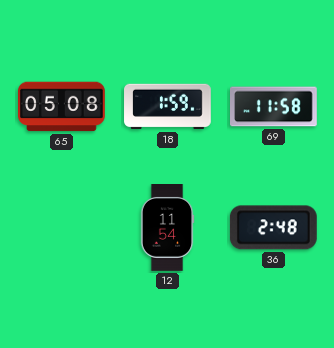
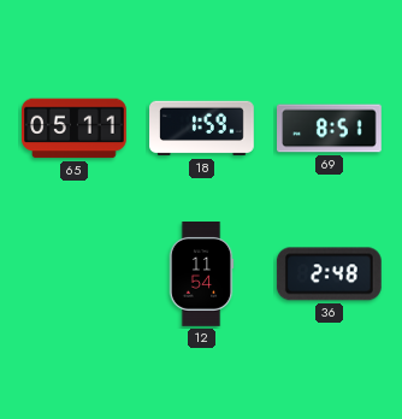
65: 05:08 -> 05:11
69: 11:58 -> 8:51
